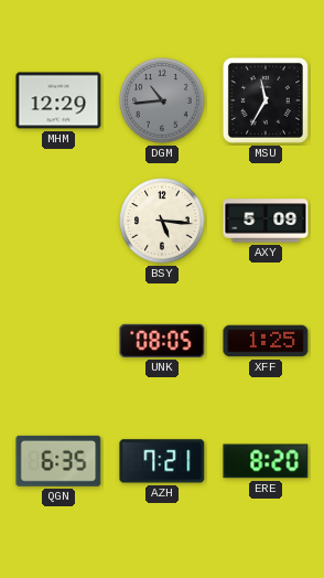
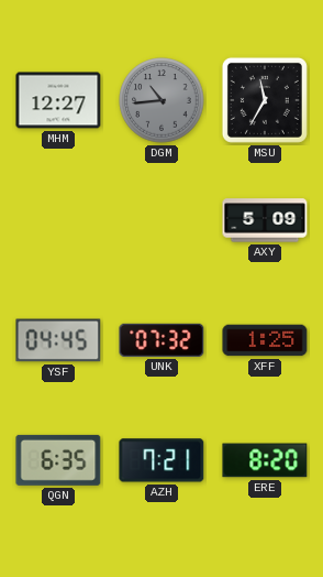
MHM: 12:29 -> 12:27
BSY: 5:16 -> none
YSF: none -> 04:45
UNK: 08:05 -> 07:32
